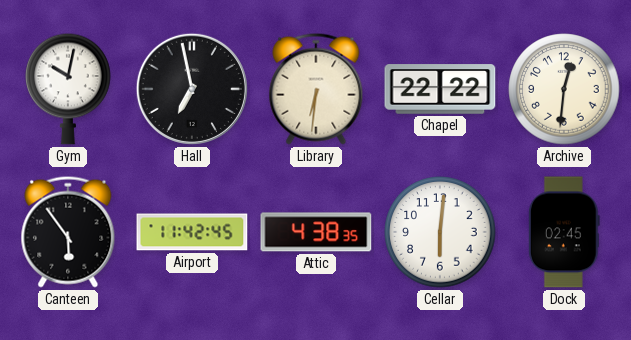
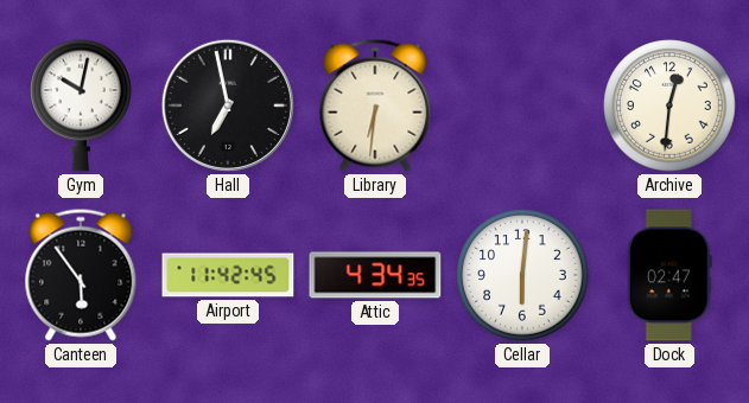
Chapel: 22:22 -> none
Attic: 4:38 -> 4:34
Dock: 02:45 -> 02:47
